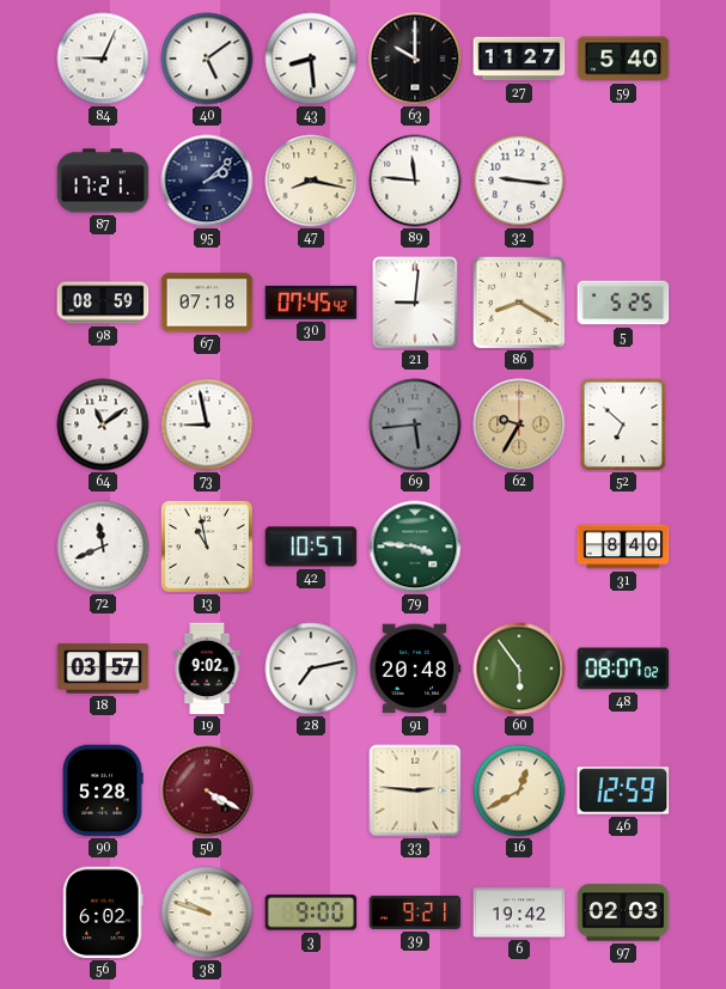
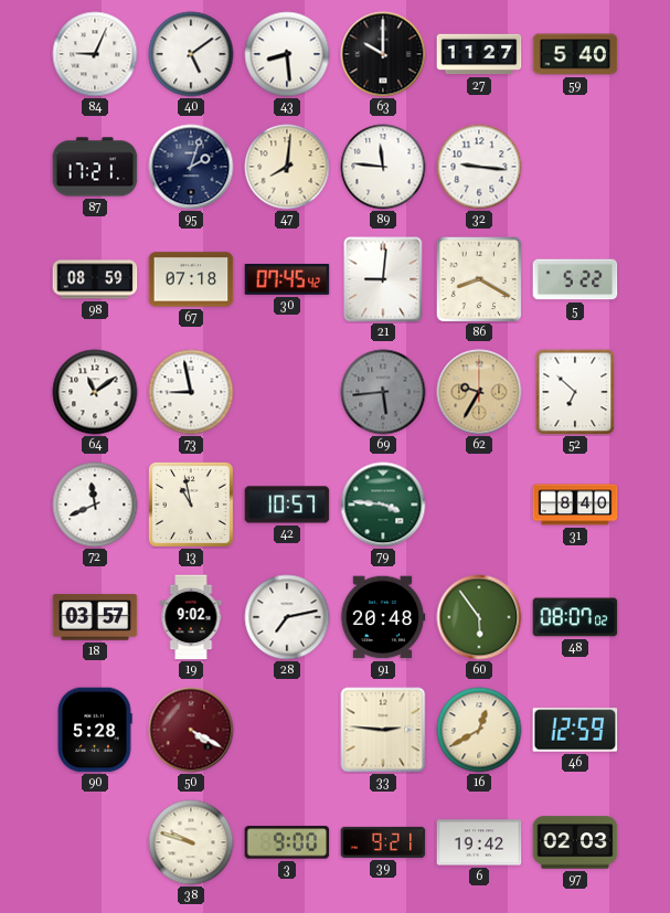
95: 2:08 -> 2:03
47: 8:17 -> 8:01
5: 5:25 -> 5:22
56: 6:02 -> none
